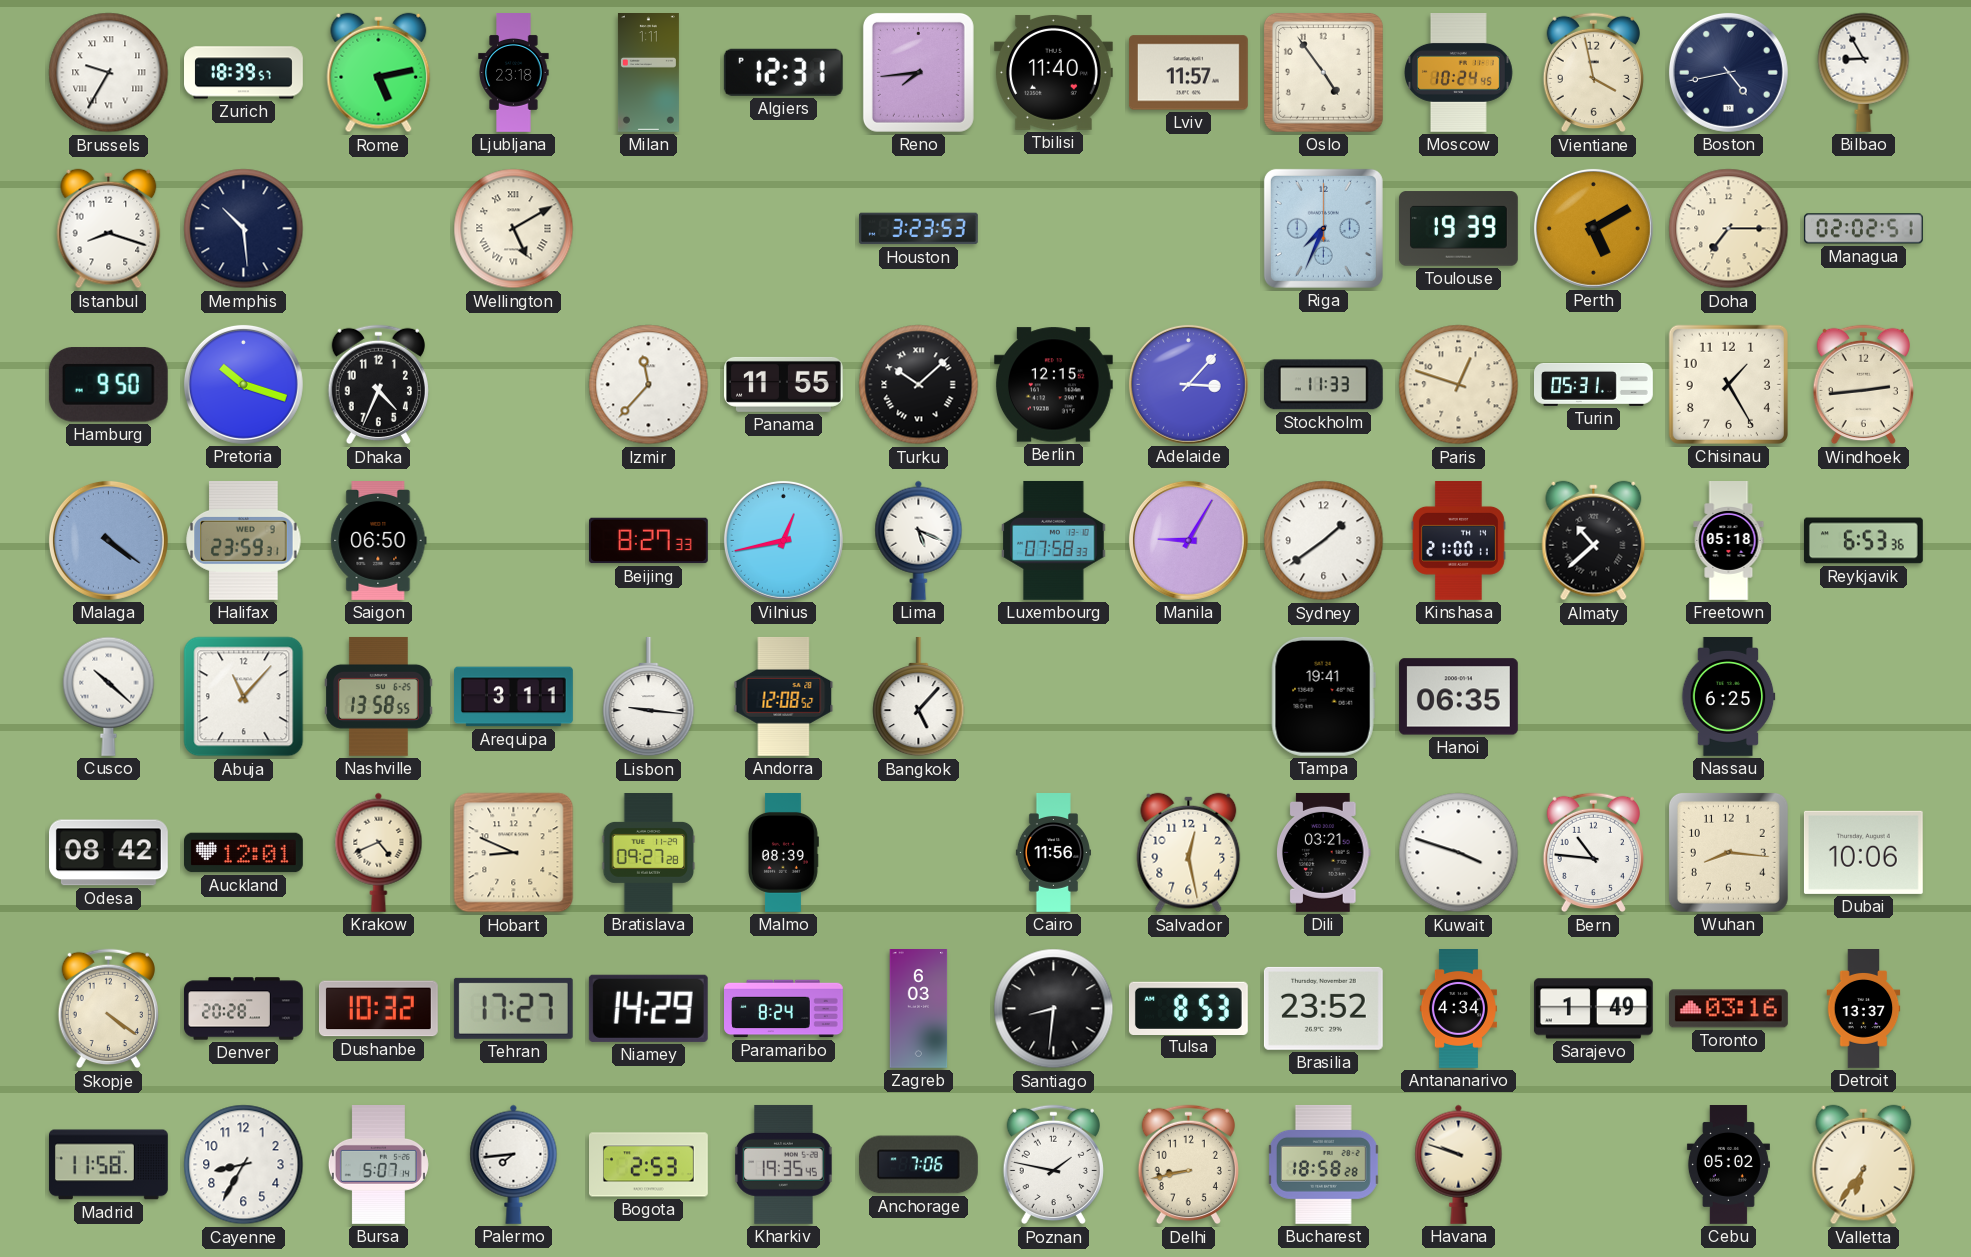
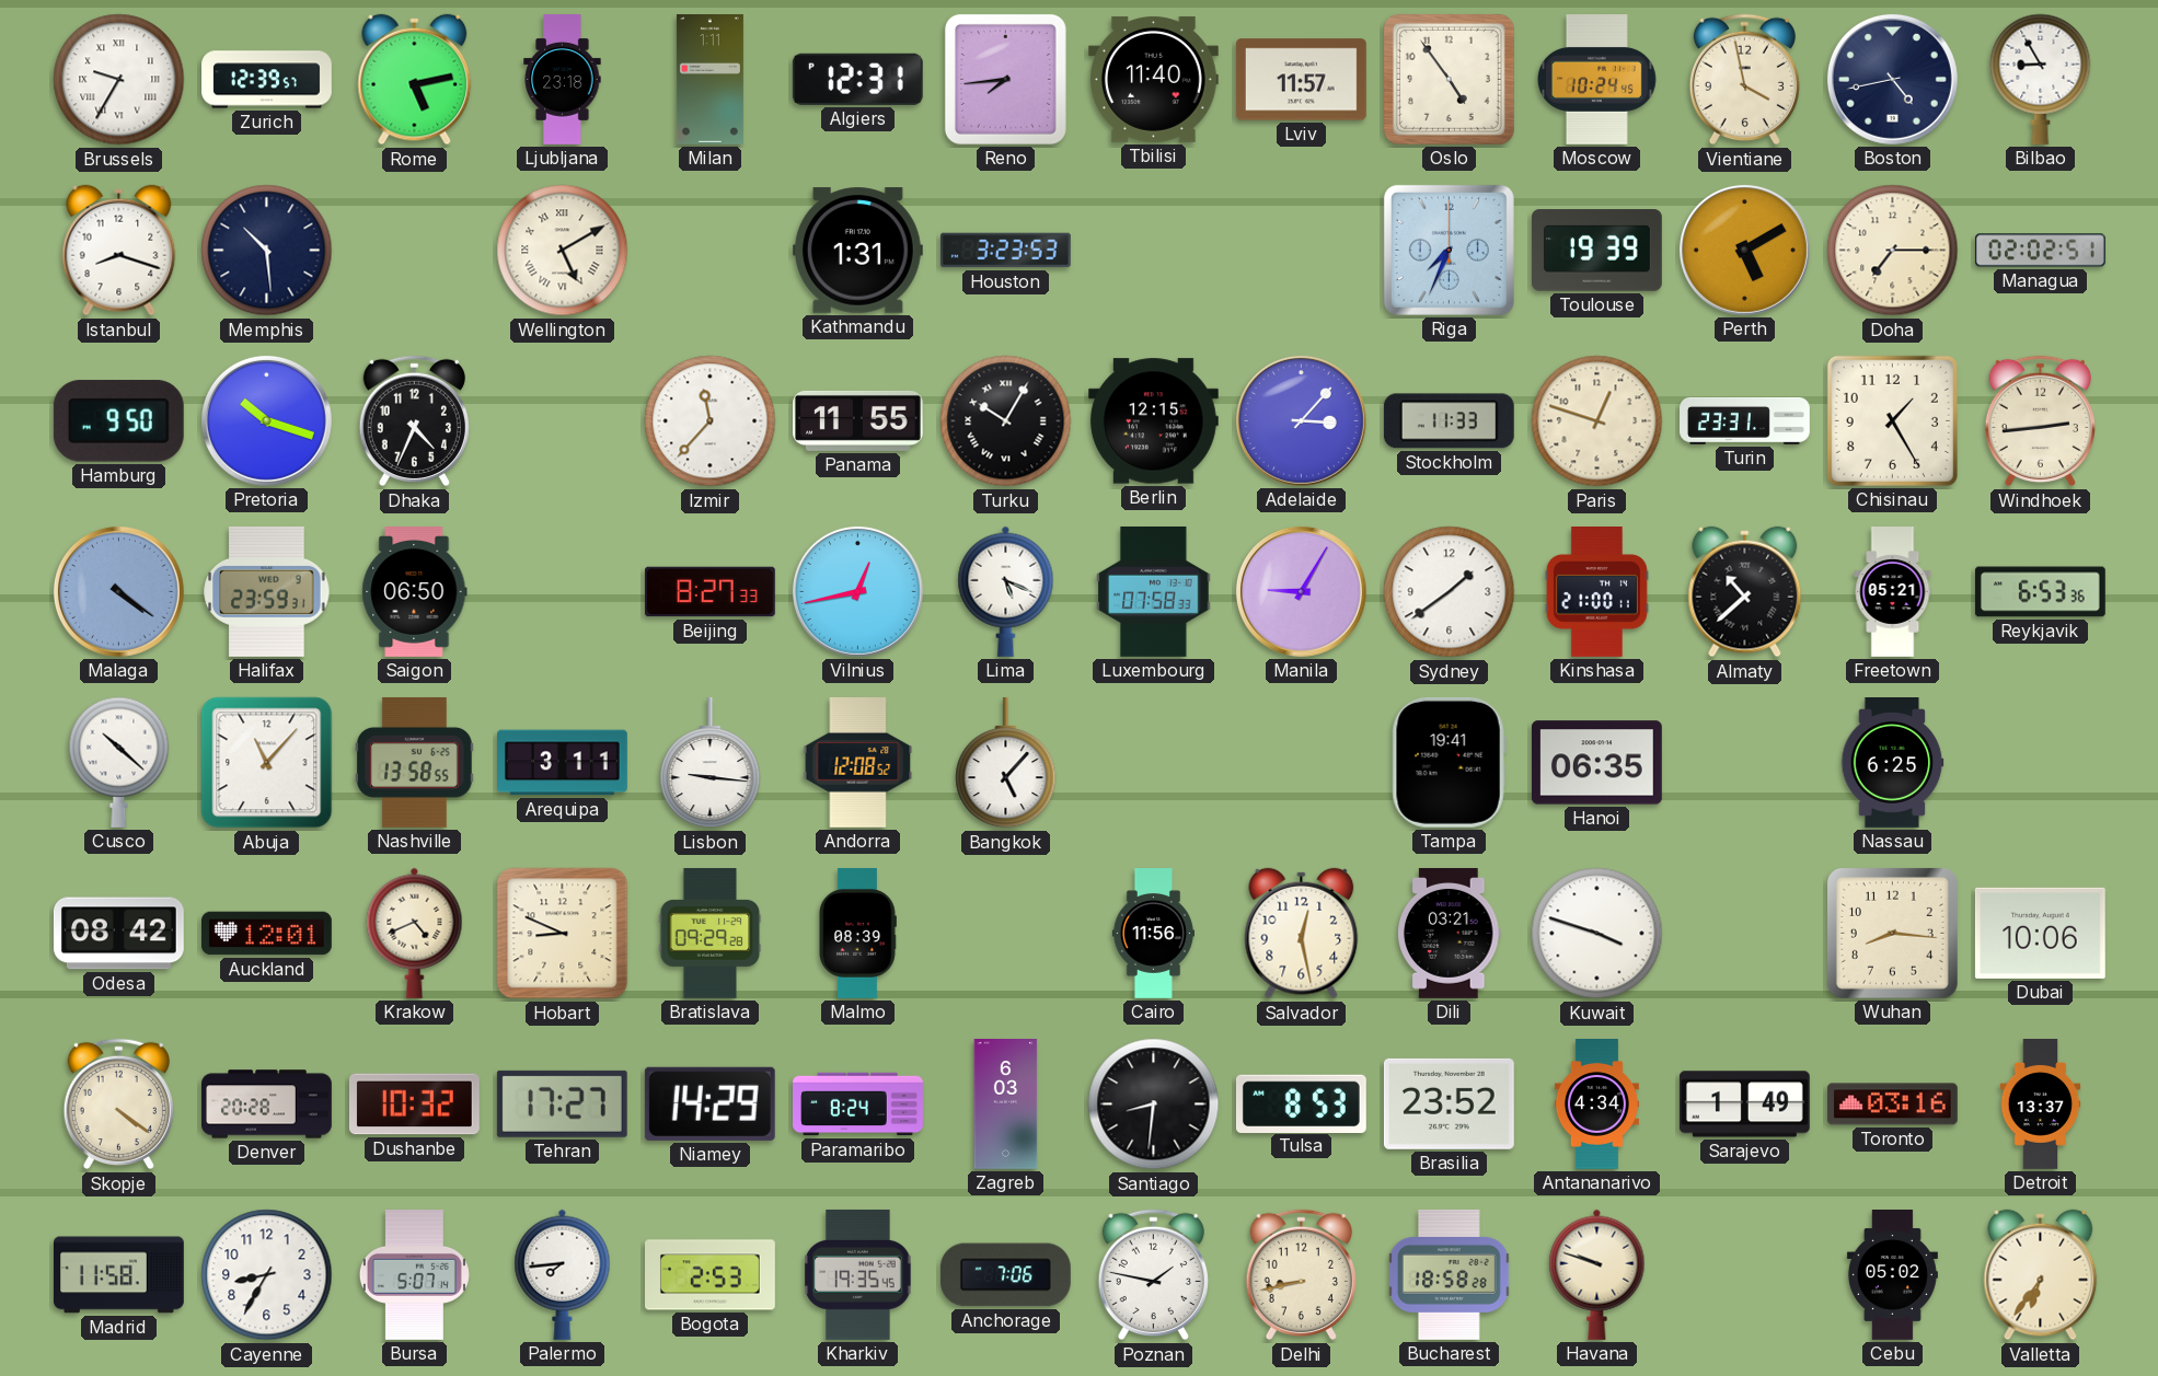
Zurich: 18:39 -> 12:39
Kathmandu: none -> 1:31
Turku: 10:08 -> 10:05
Turin: 05:31 -> 23:31
Freetown: 05:18 -> 05:21
Bratislava: 09:27 -> 09:29
Bern: 10:46 -> none
